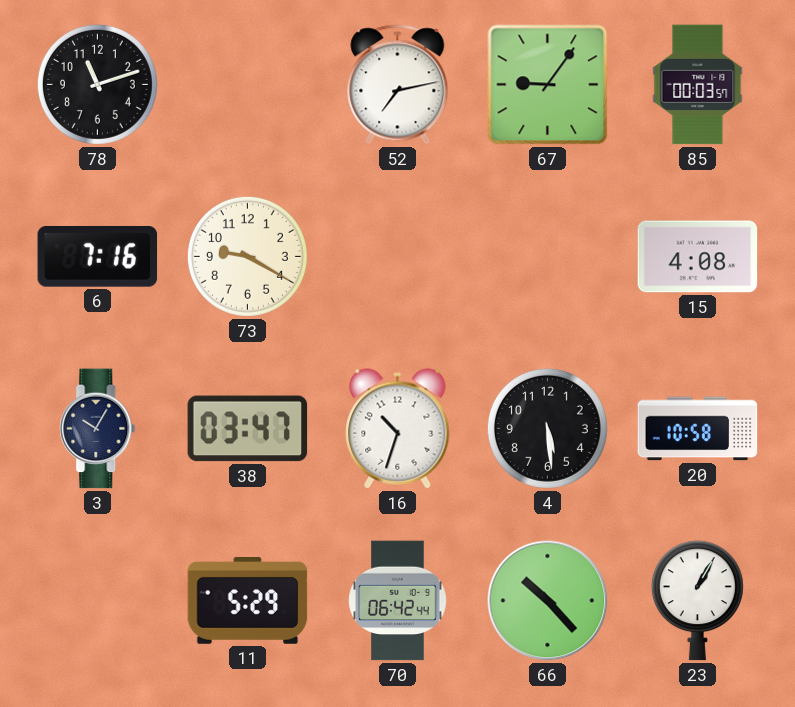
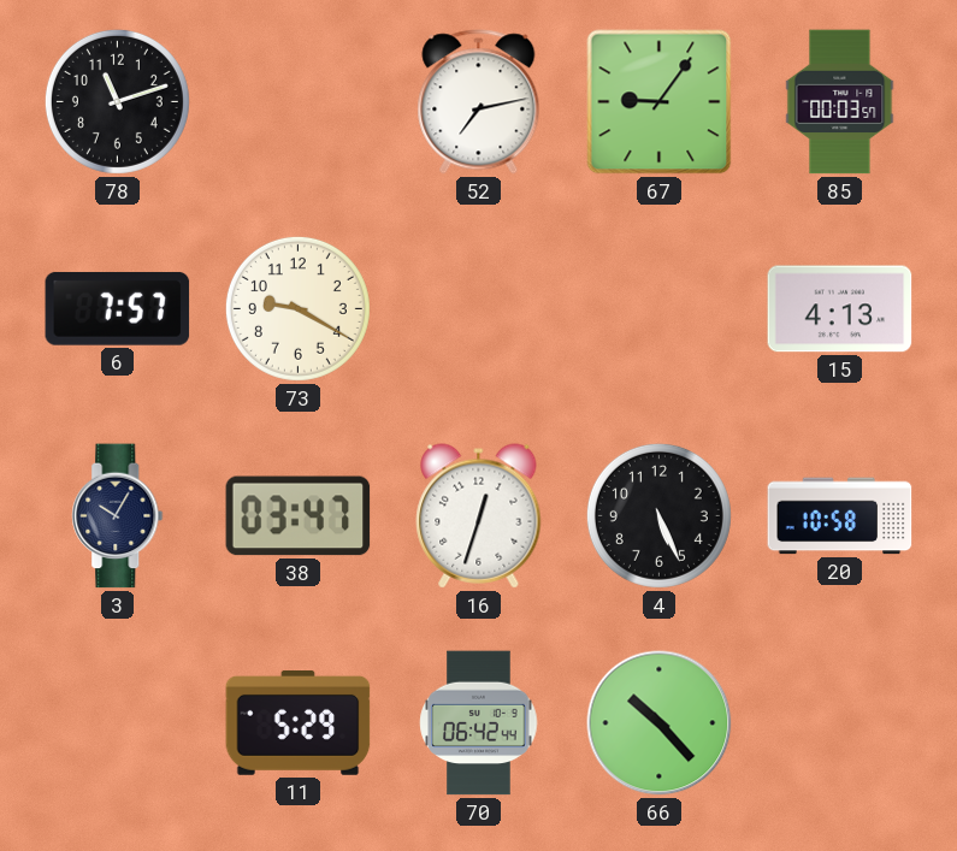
6: 7:16 -> 7:57
15: 4:08 -> 4:13
16: 10:33 -> 12:33
4: 5:29 -> 5:26
23: 1:05 -> none
